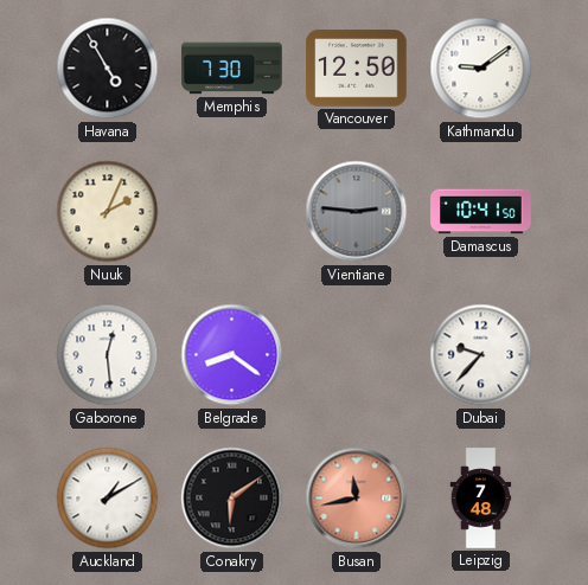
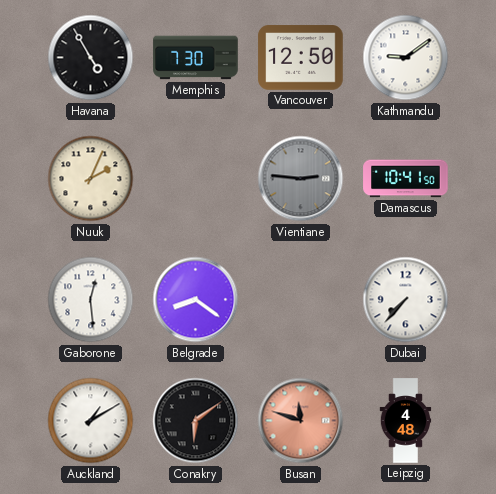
Dubai: 9:37 -> 7:37
Busan: 11:43 -> 11:48
Leipzig: 7:48 -> 4:48
